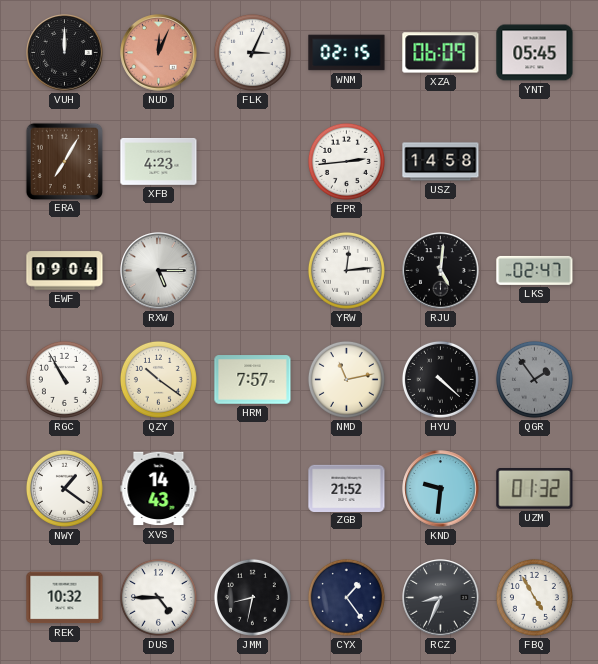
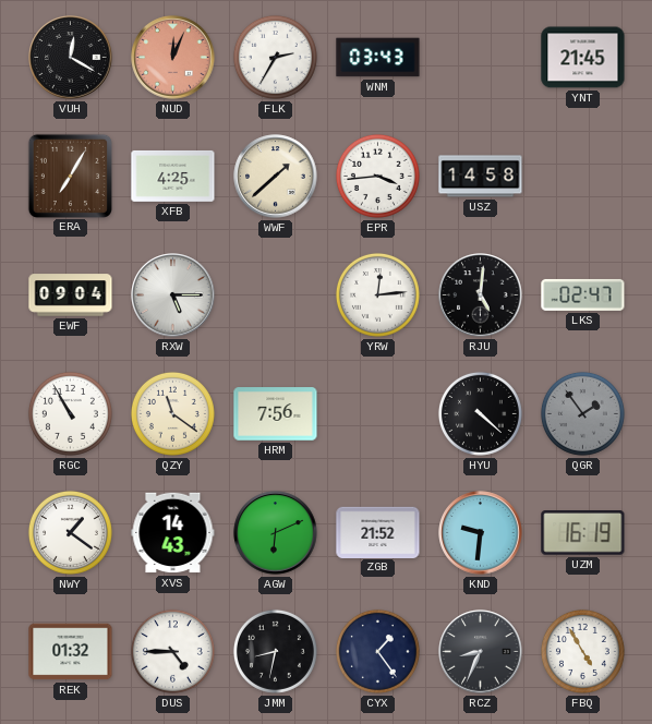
VUH: 12:00 -> 12:20
FLK: 3:04 -> 2:35
WNM: 02:15 -> 03:43
XZA: 06:09 -> none
YNT: 05:45 -> 21:45
XFB: 4:23 -> 4:25
WWF: none -> 1:38
EPR: 2:44 -> 3:44
QZY: 10:21 -> 11:21
HRM: 7:57 -> 7:56
NMD: 11:13 -> none
AGW: none -> 6:11
UZM: 01:32 -> 16:19
REK: 10:32 -> 01:32
